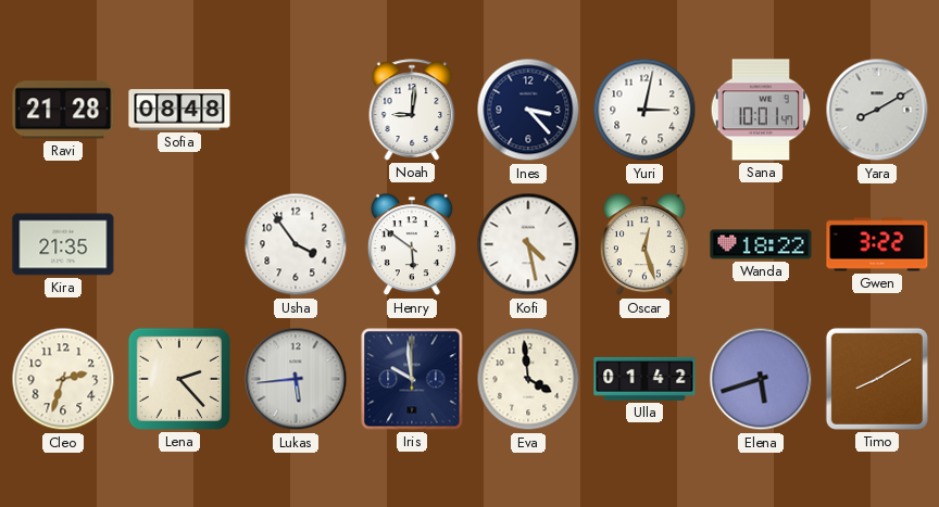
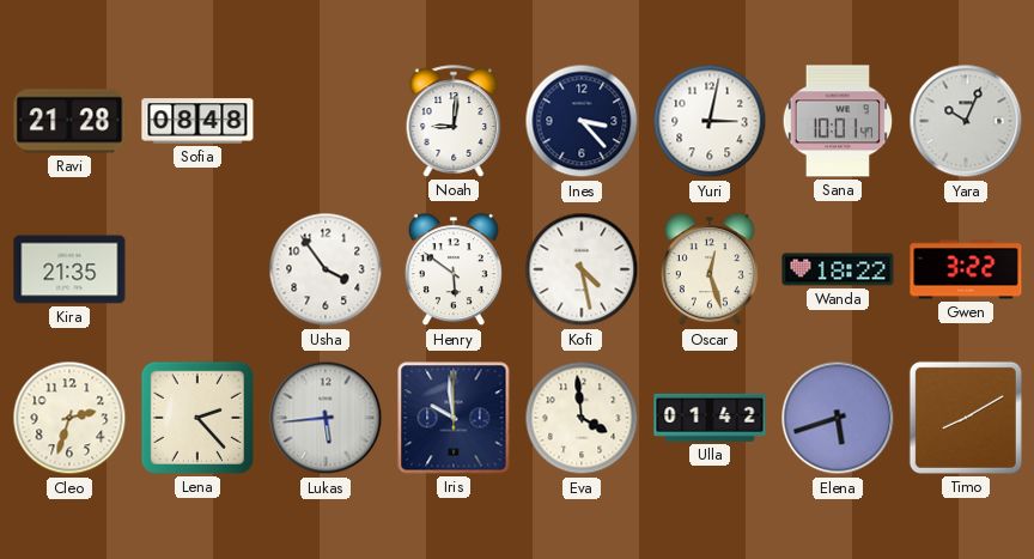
Yara: 8:10 -> 10:04
